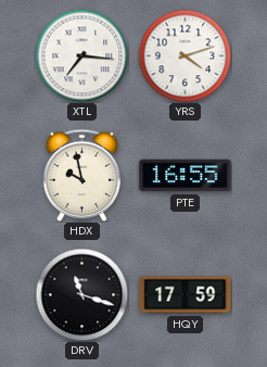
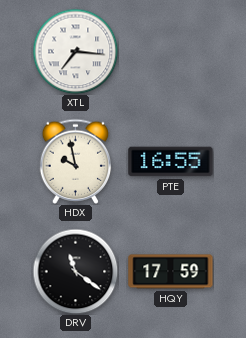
YRS: 4:12 -> none
DRV: 11:18 -> 11:21
